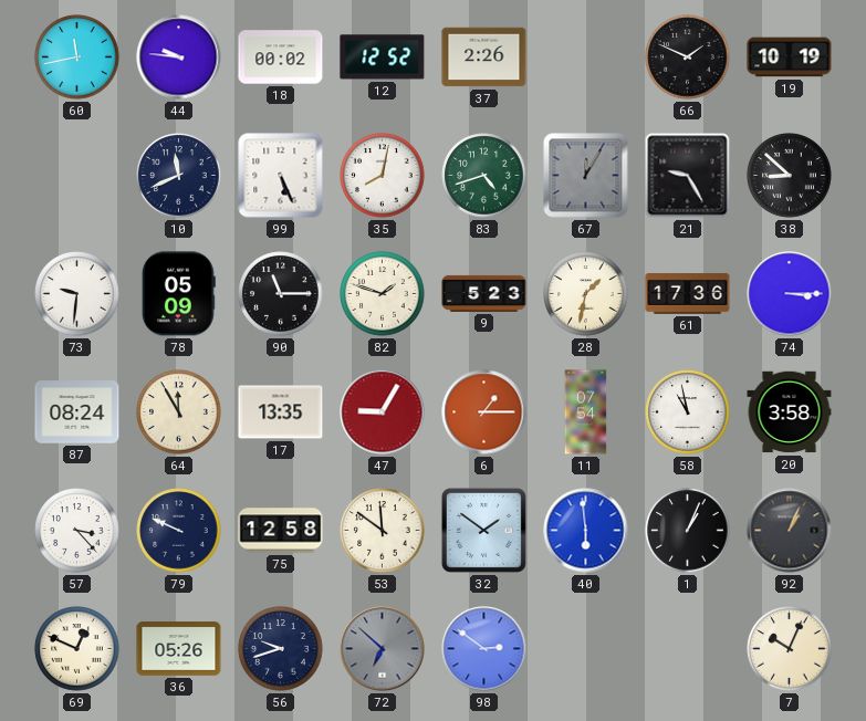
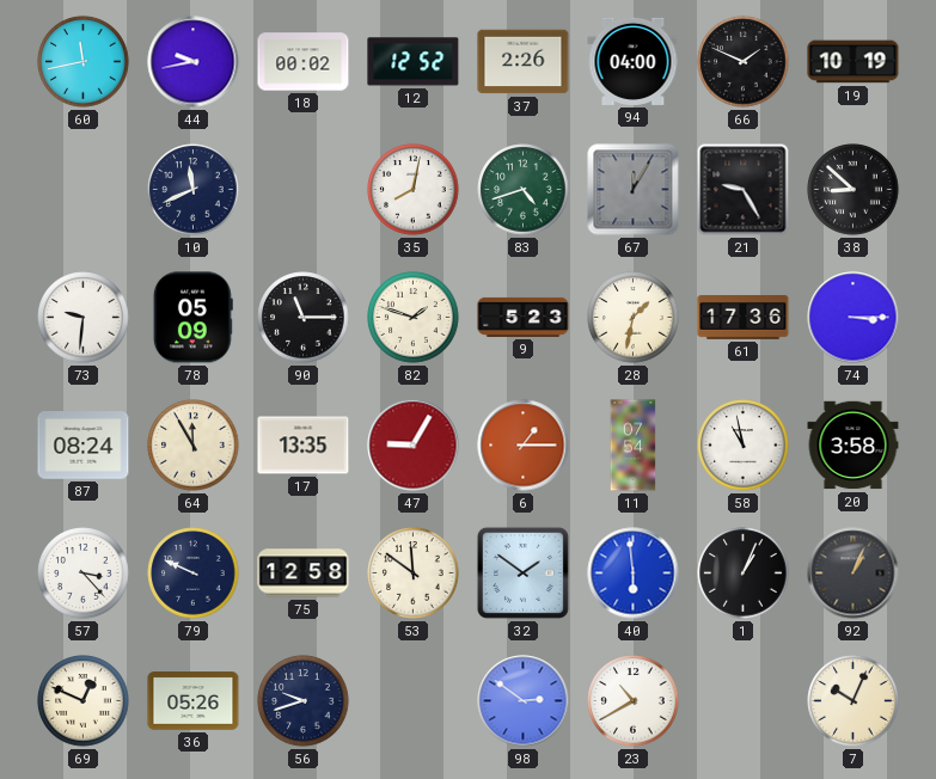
44: 9:46 -> 9:43
94: none -> 04:00
99: 5:26 -> none
72: 6:52 -> none
23: none -> 10:40
